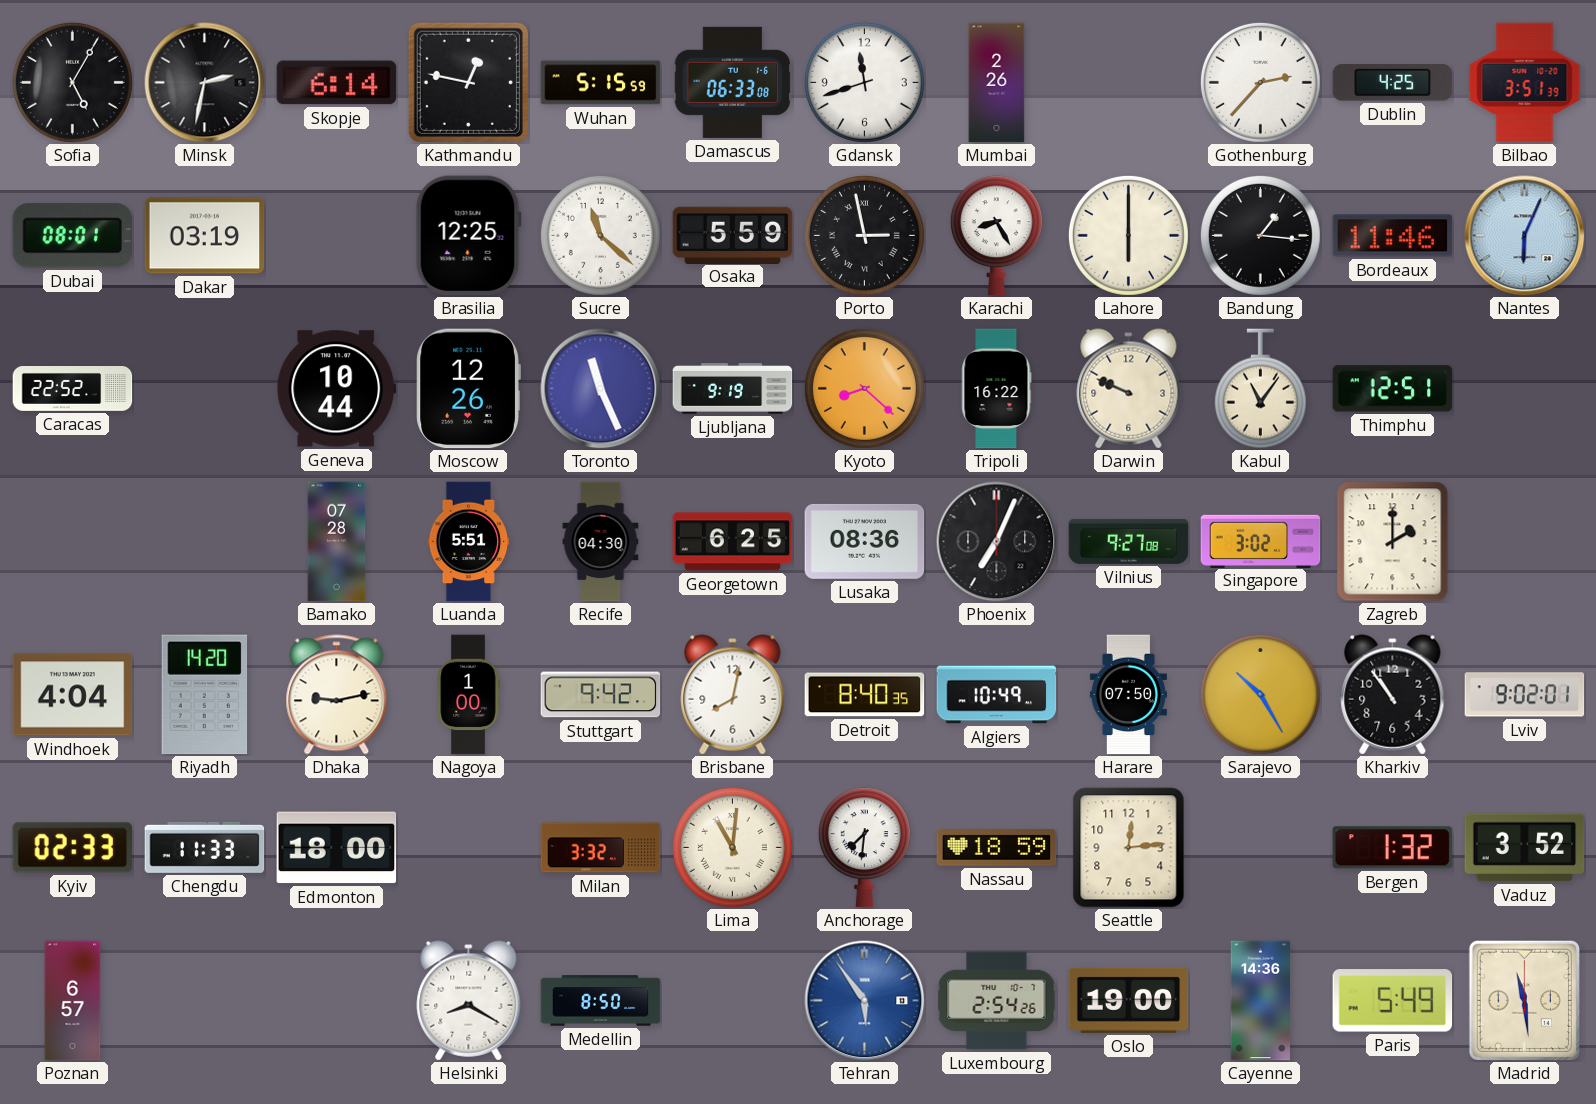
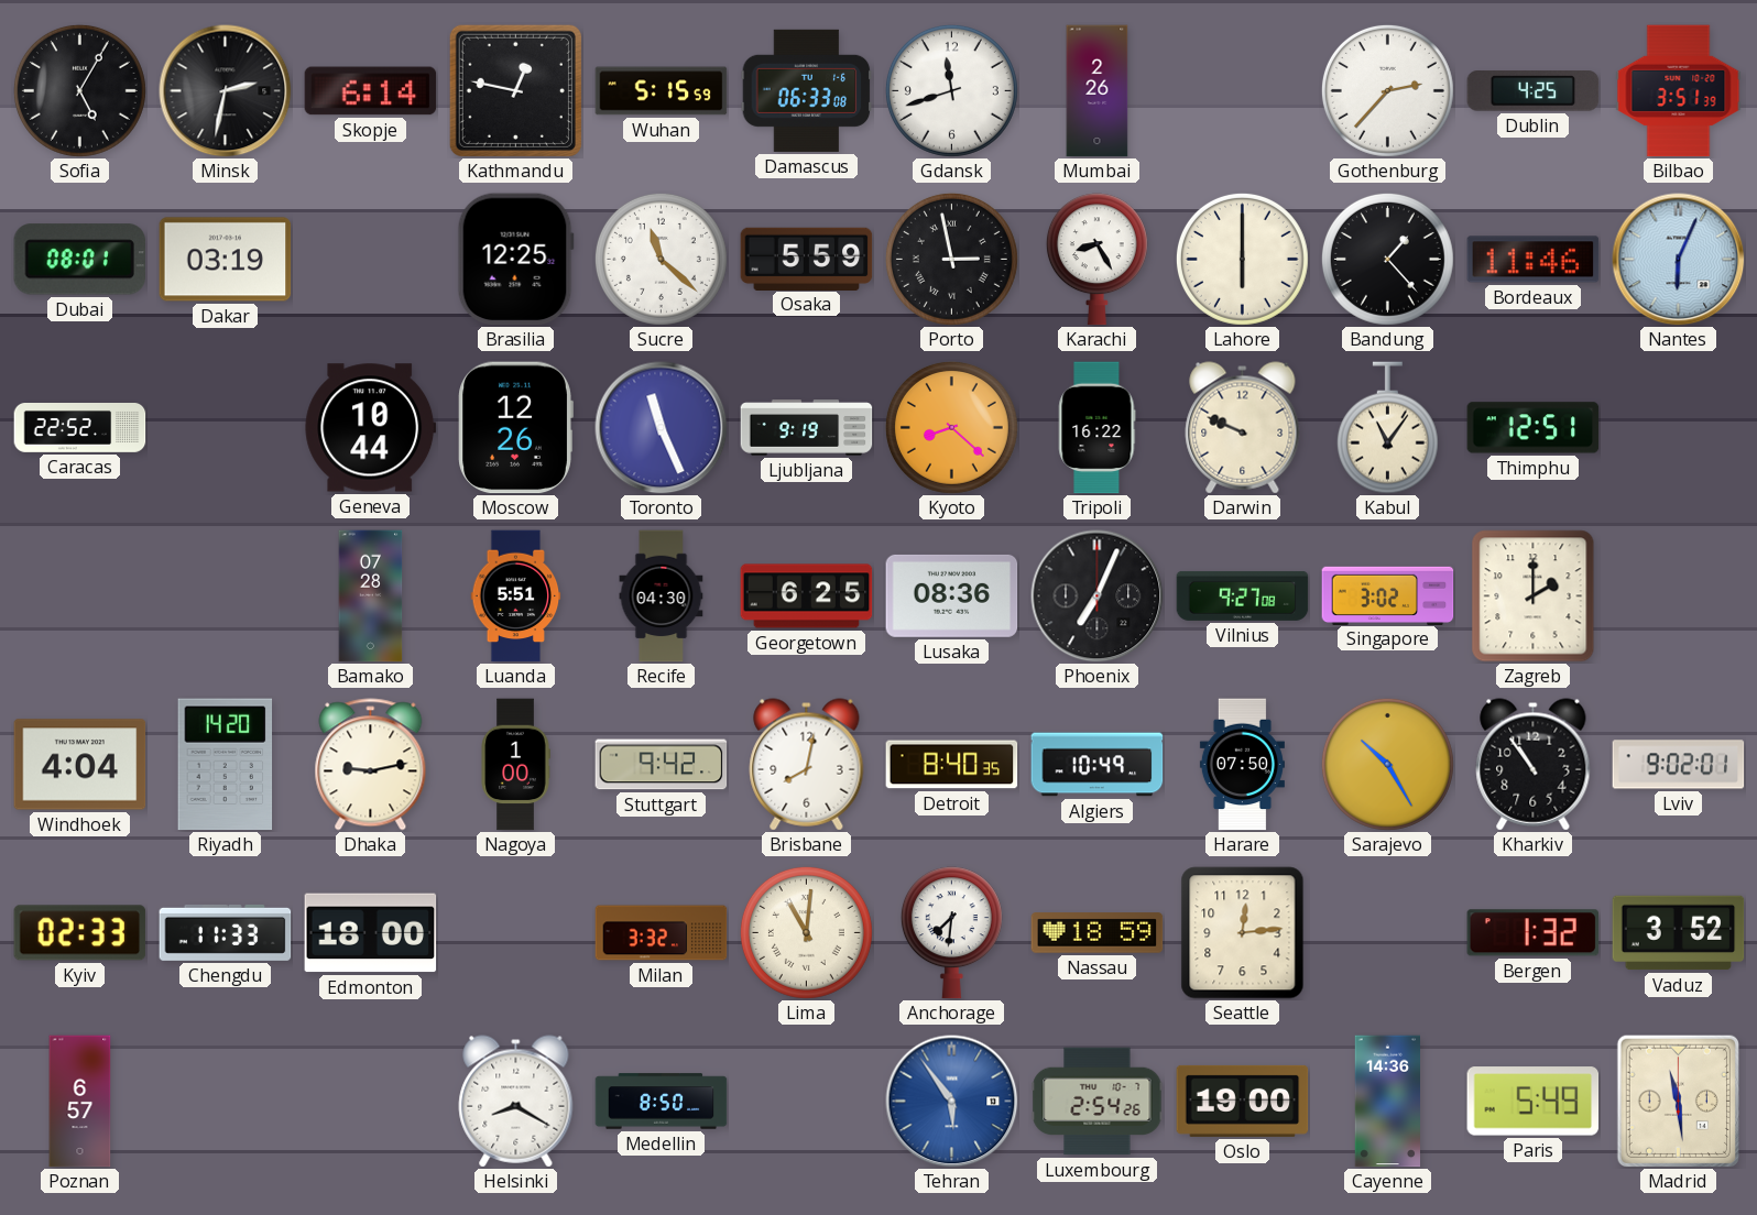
Bandung: 1:16 -> 1:23
